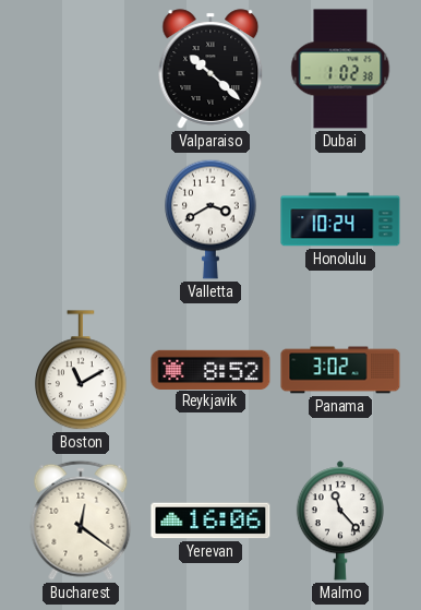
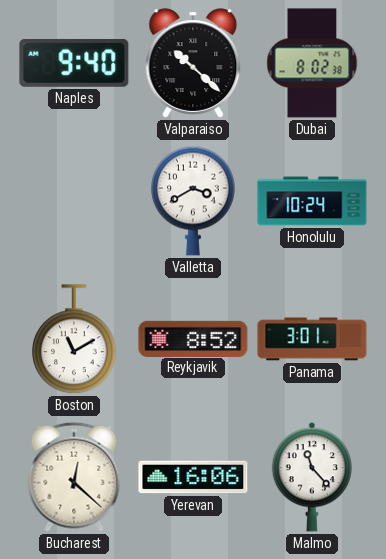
Naples: none -> 9:40
Dubai: 1:02 -> 8:02
Panama: 3:02 -> 3:01
Bucharest: 12:21 -> 12:22
